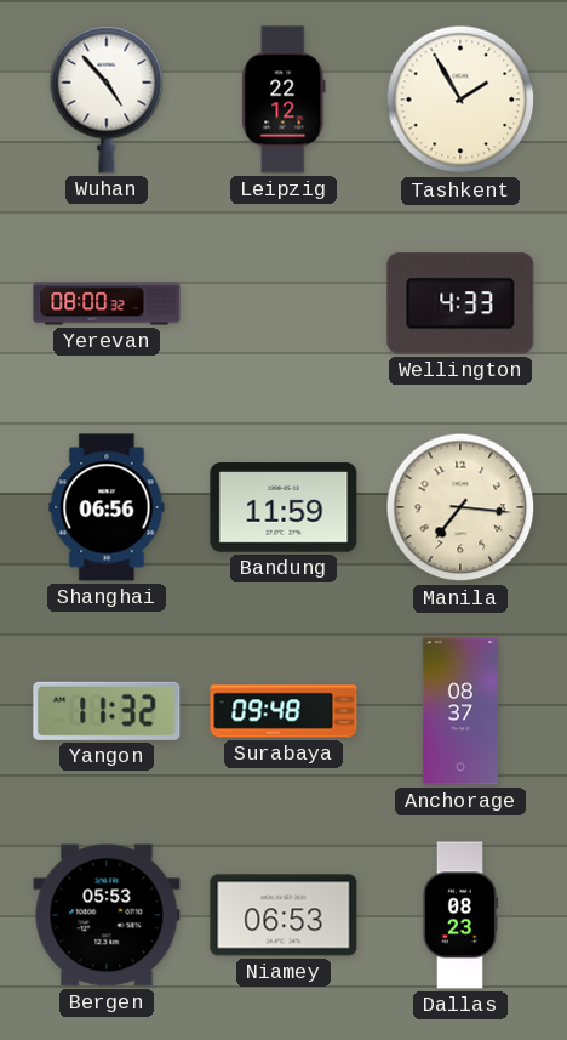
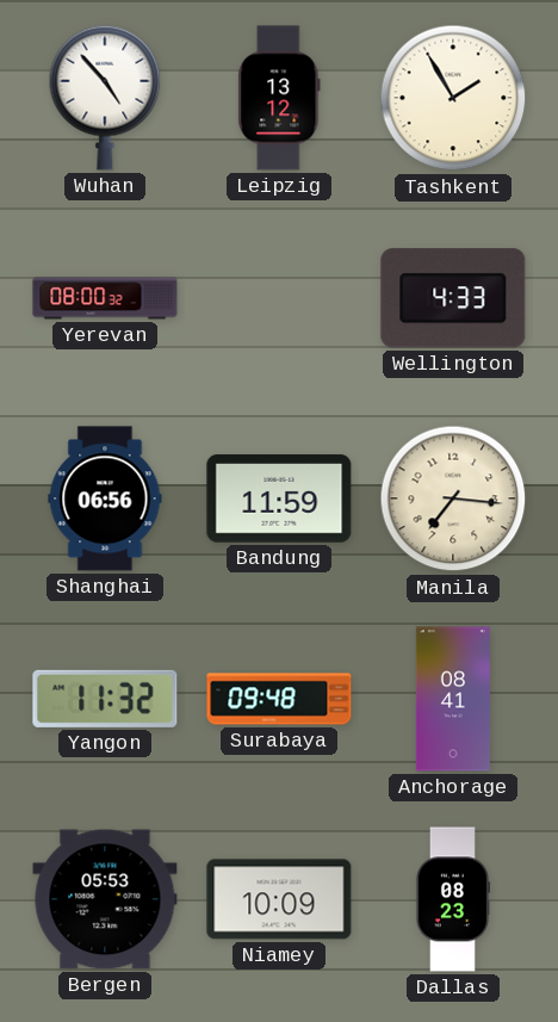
Leipzig: 22:12 -> 13:12
Anchorage: 08:37 -> 08:41
Niamey: 06:53 -> 10:09
